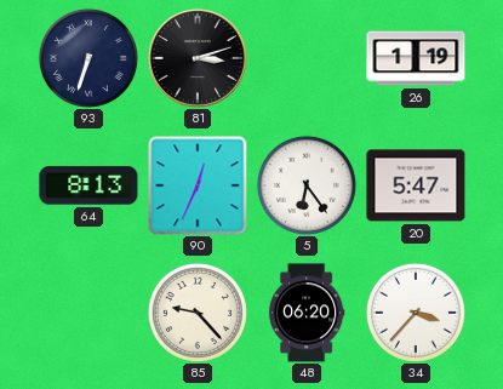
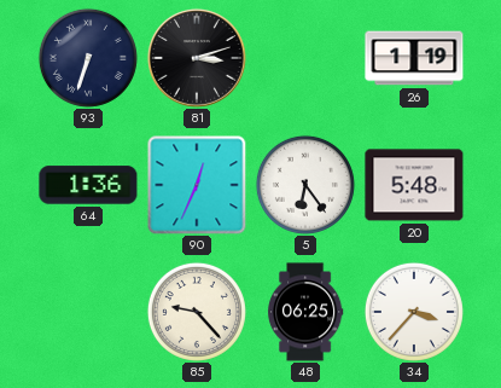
64: 8:13 -> 1:36
20: 5:47 -> 5:48
48: 06:20 -> 06:25
